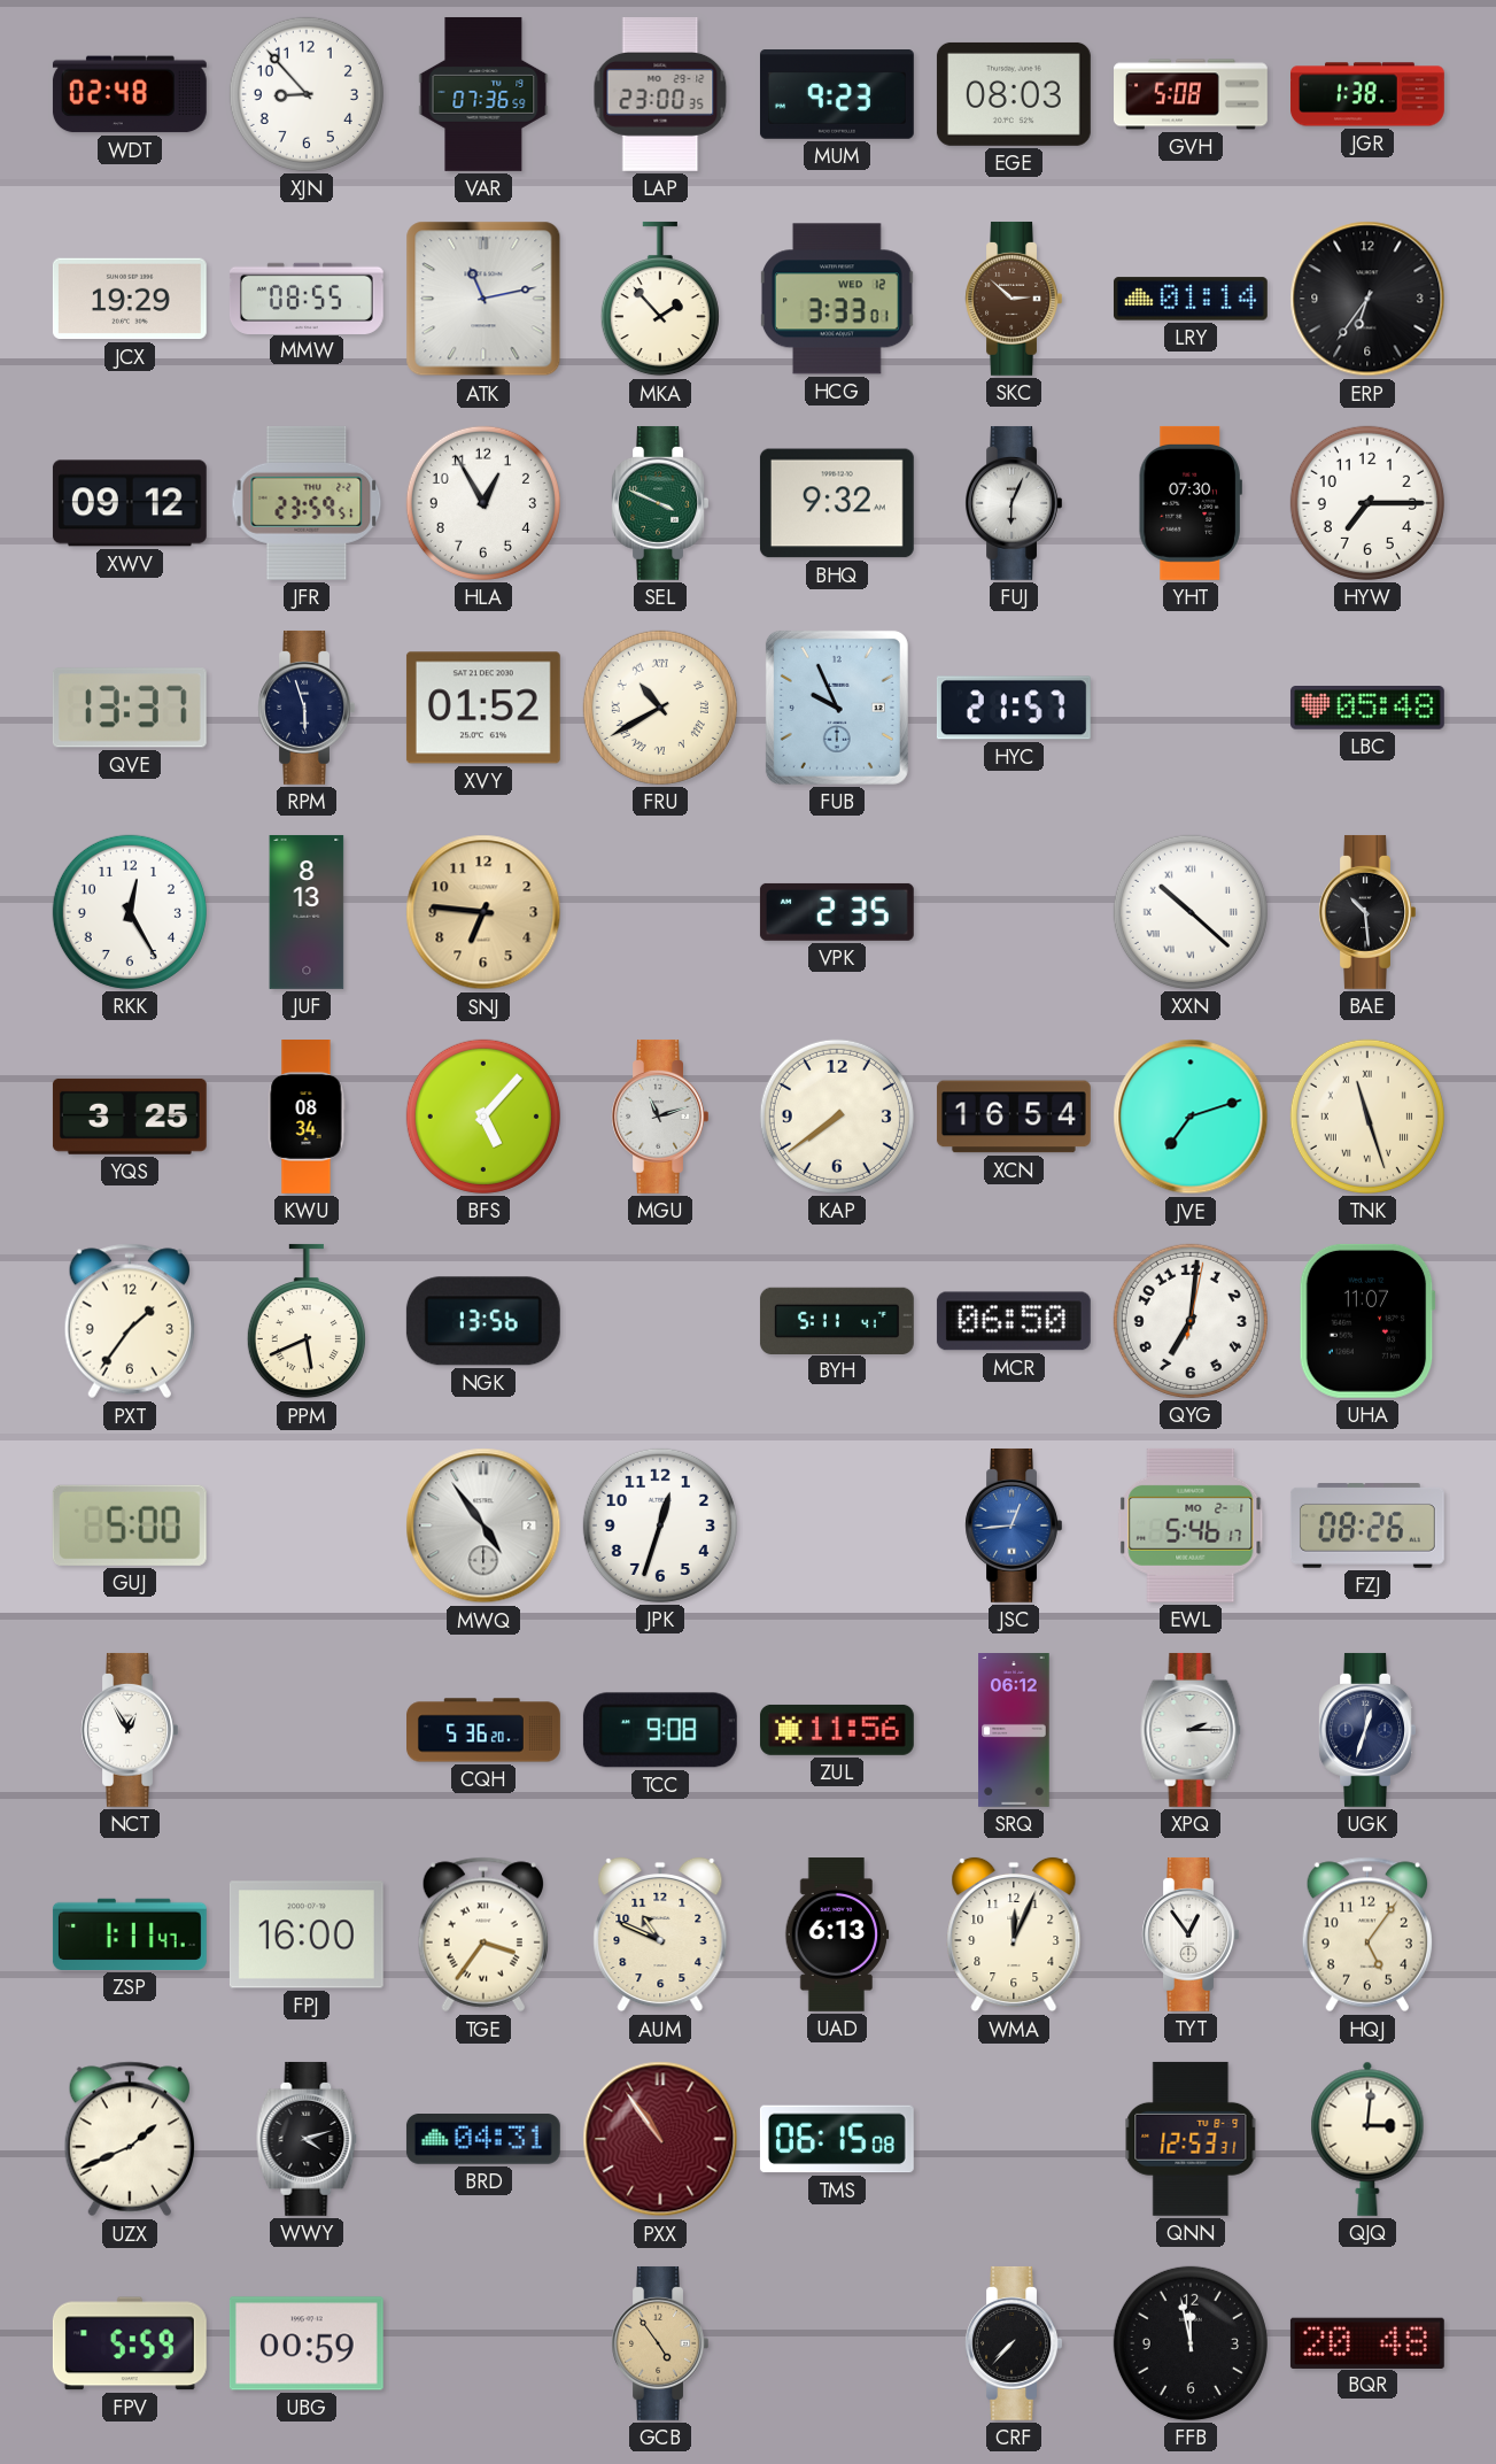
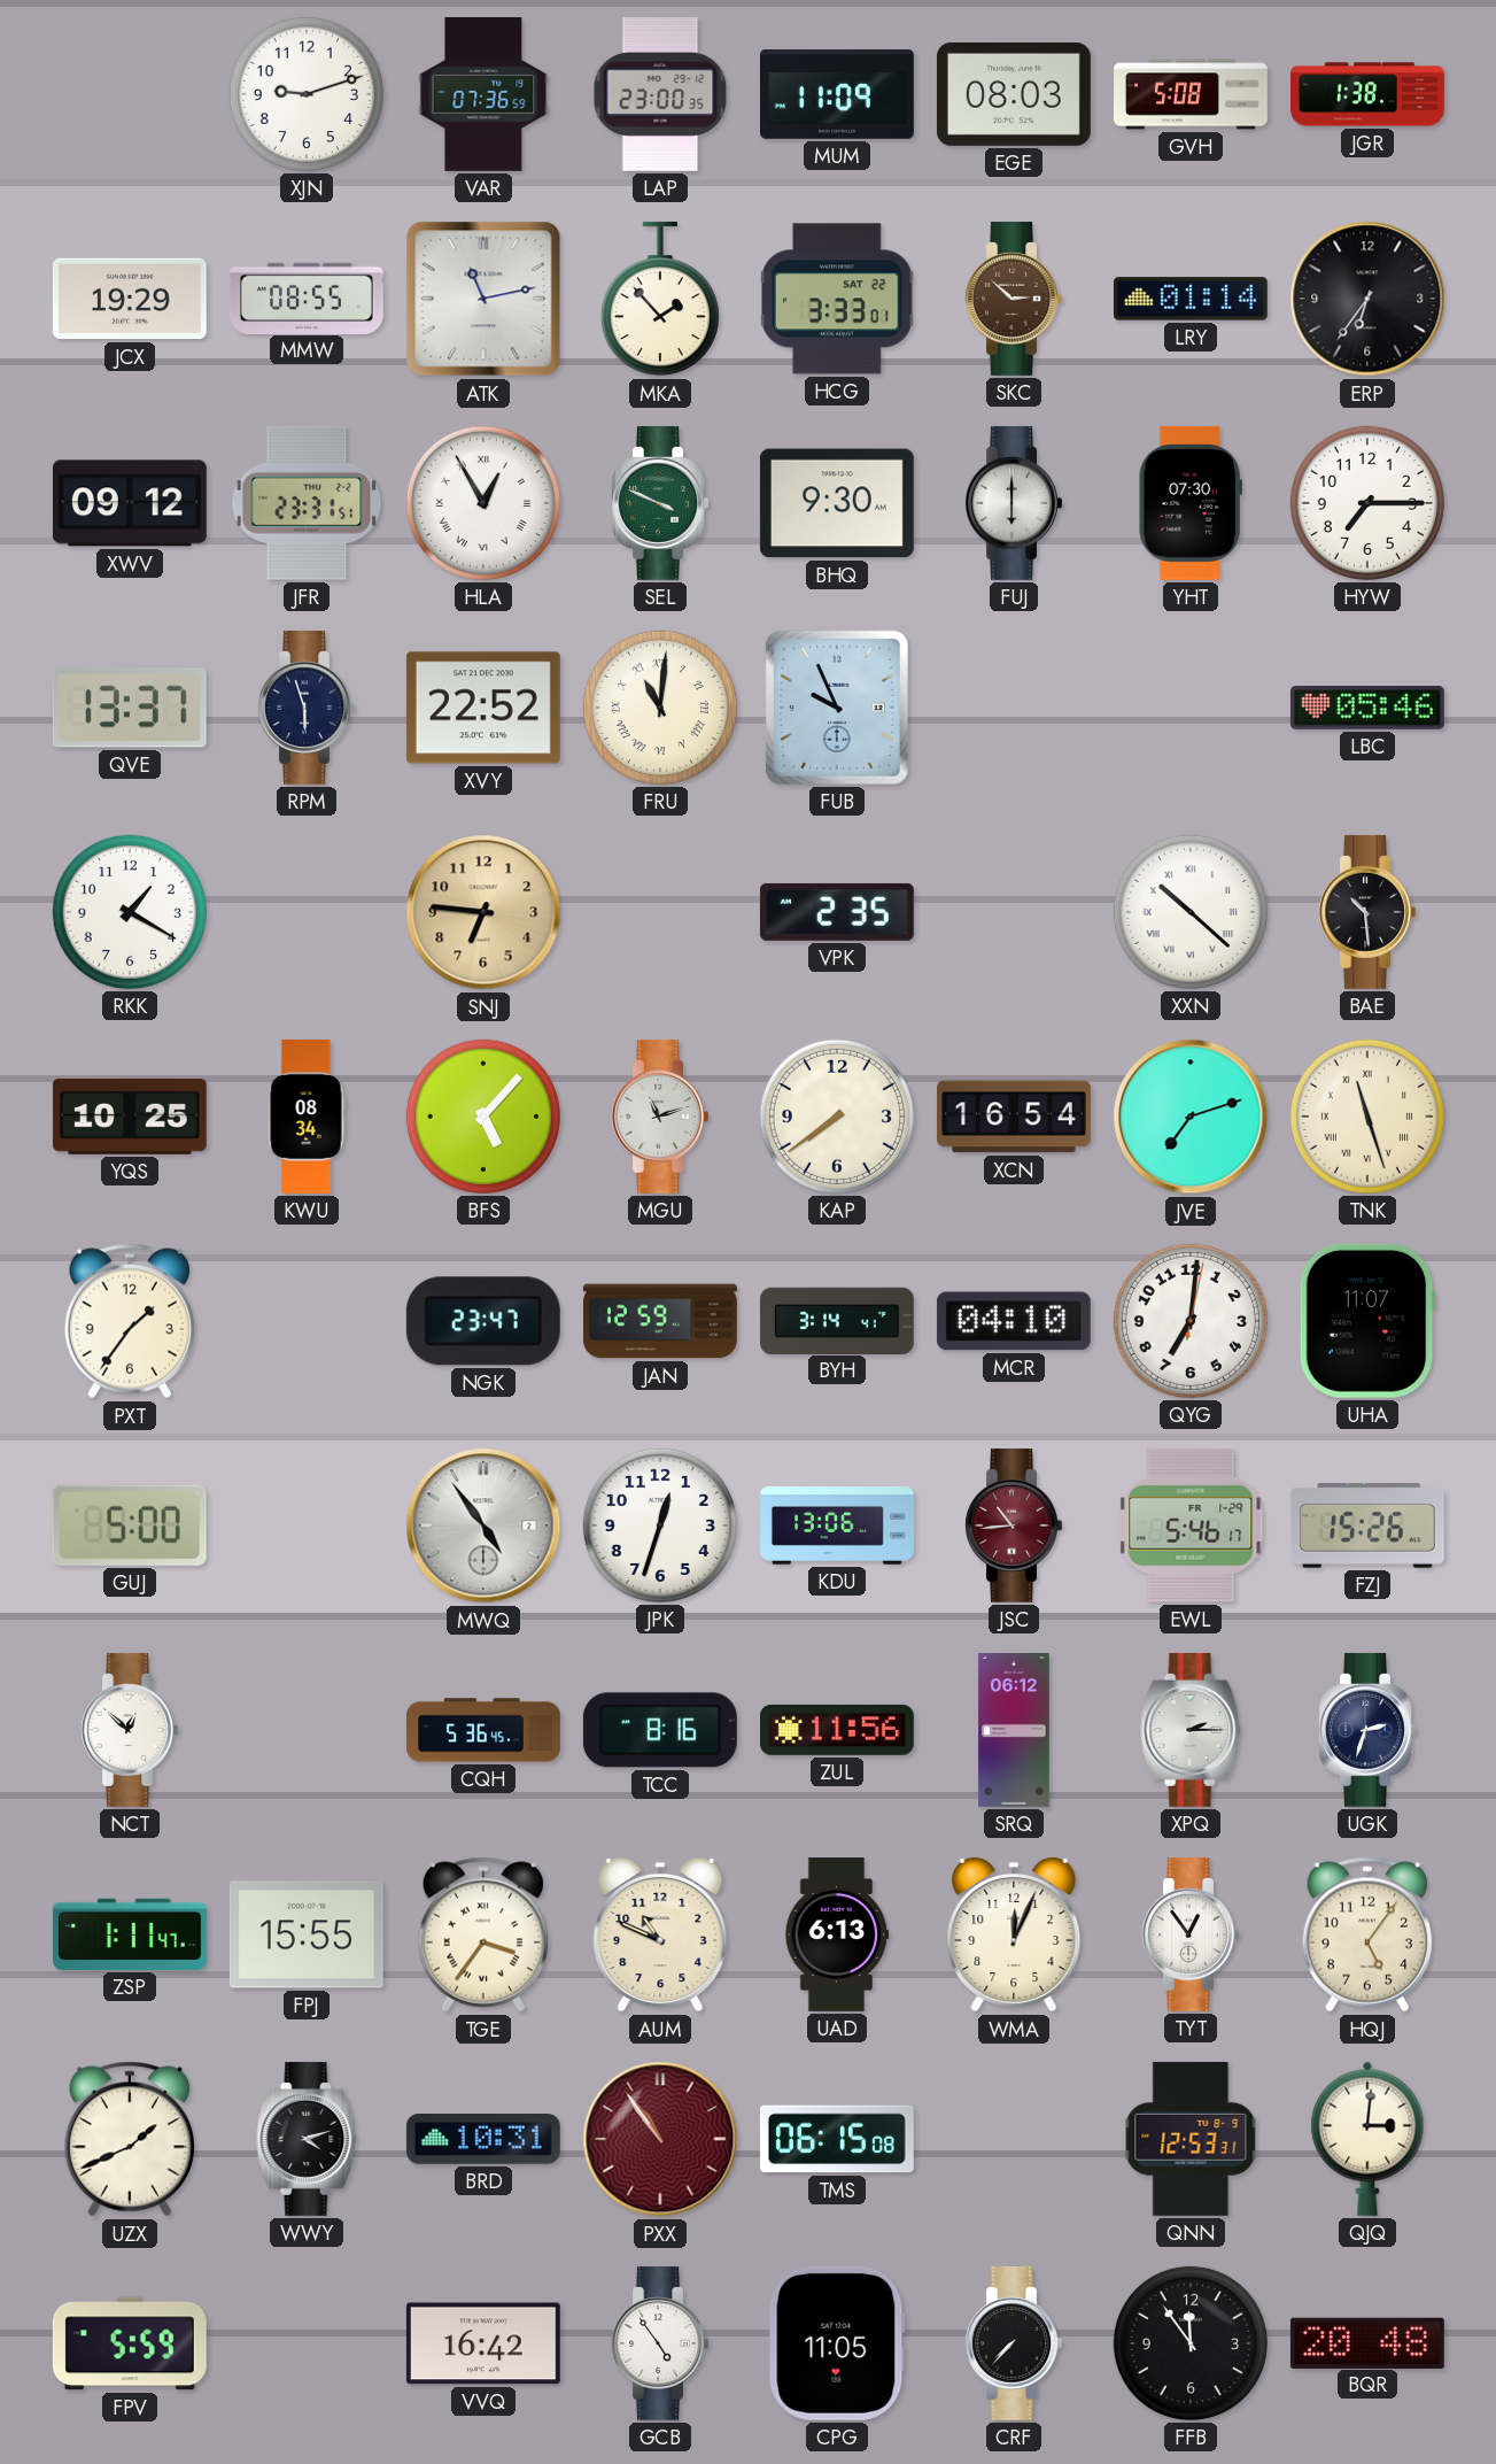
WDT: 02:48 -> none
XJN: 8:53 -> 9:12
MUM: 9:23 -> 11:09
HCG date: WED 12 -> SAT 22
JFR: 23:59 -> 23:31
HLA numerals: Arabic -> Roman
BHQ: 9:32 -> 9:30
FUJ: 6:04 -> 6:00
XVY: 01:52 -> 22:52
FRU: 10:40 -> 11:01
HYC: 21:57 -> none
LBC: 05:48 -> 05:46
RKK: 12:25 -> 1:20
JUF: 8:13 -> none
YQS: 3:25 -> 10:25
PPM: 5:41 -> none
NGK: 13:56 -> 23:47
JAN: none -> 12:59
BYH: 5:11 -> 3:14
MCR: 06:50 -> 04:10
KDU: none -> 13:06
JSC: 12:44 -> 10:44
JSC dial: blue -> burgundy
EWL date: MO 2-1 -> FR 1-29
FZJ: 08:26 -> 15:26
NCT: 12:55 -> 12:52
CQH: 5:36:20 -> 5:36:45
TCC: 9:08 -> 8:16
UGK: 12:33 -> 2:33
FPJ: 16:00 -> 15:55
BRD: 04:31 -> 10:31
UBG: 00:59 -> none
VVQ: none -> 16:42
GCB dial: champagne -> white
CPG: none -> 11:05
FFB: 11:58 -> 11:54
